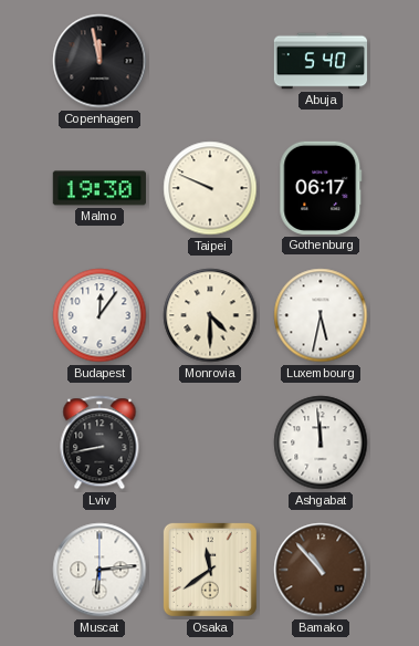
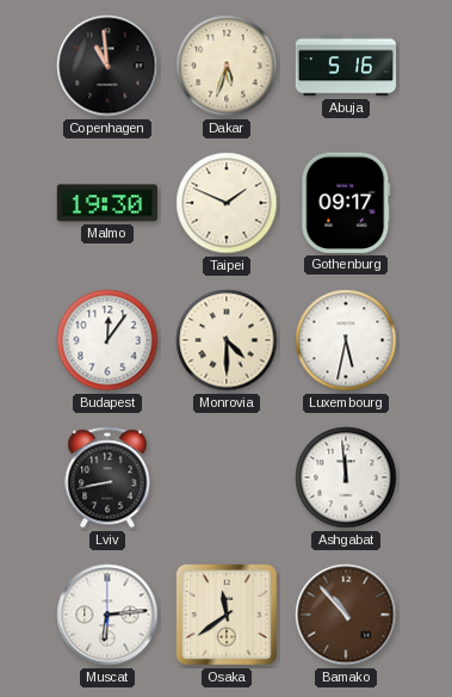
Copenhagen: 11:58 -> 10:59
Dakar: none -> 5:33
Abuja: 5:40 -> 5:16
Taipei: 9:49 -> 1:49
Gothenburg: 06:17 -> 09:17
